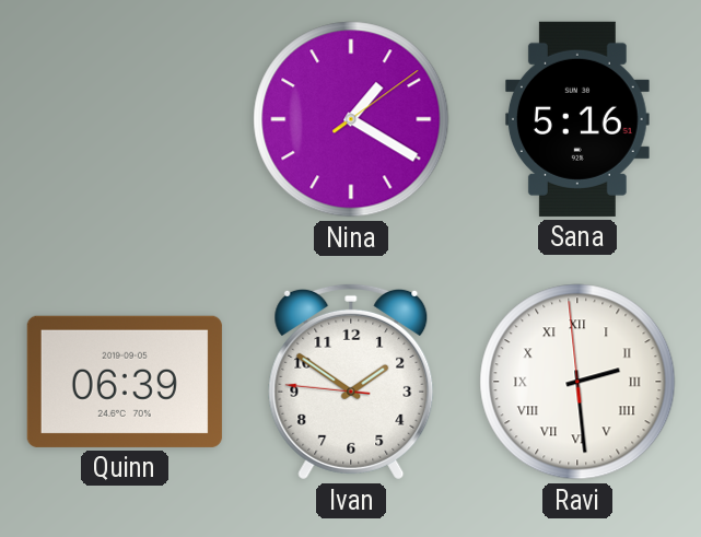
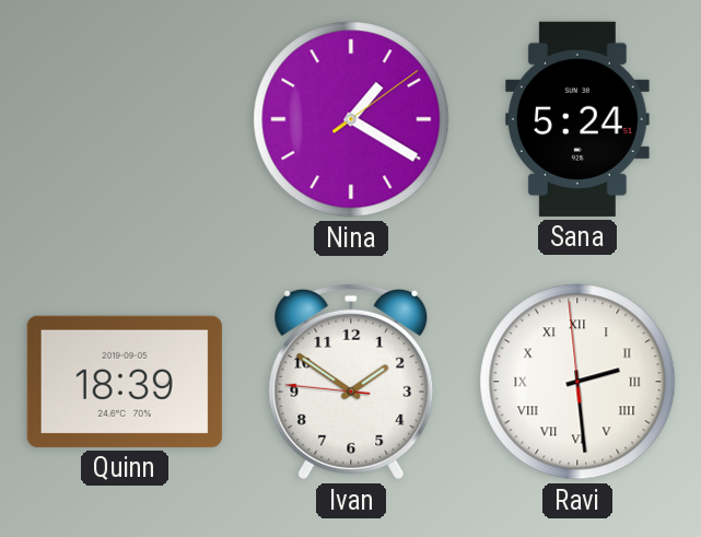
Sana: 5:16 -> 5:24
Quinn: 06:39 -> 18:39
